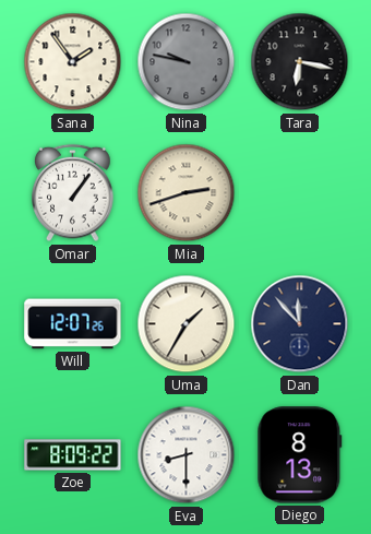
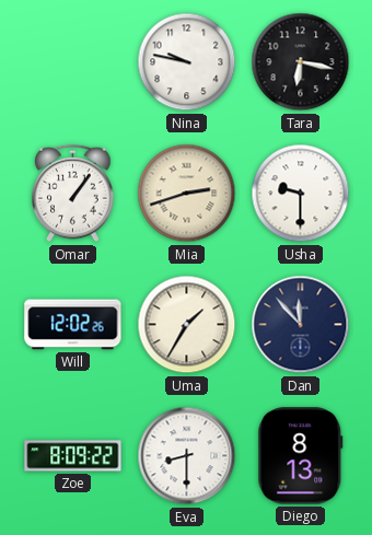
Sana: 1:54 -> none
Nina dial: grey -> white
Usha: none -> 9:30
Will: 12:07 -> 12:02
